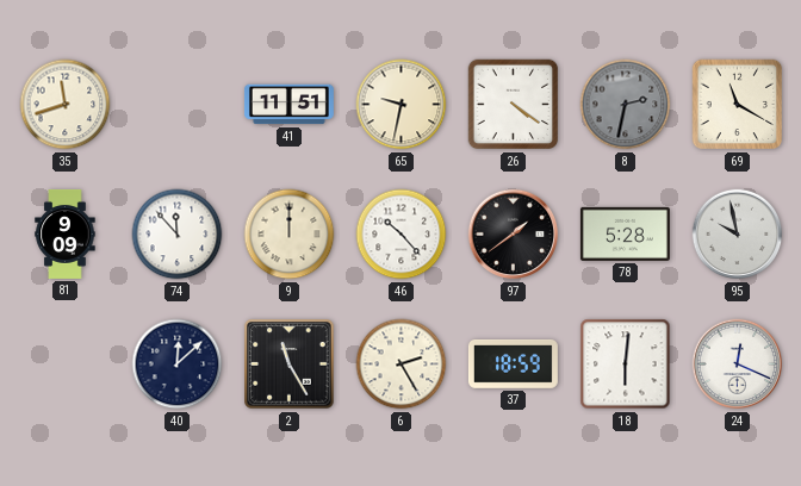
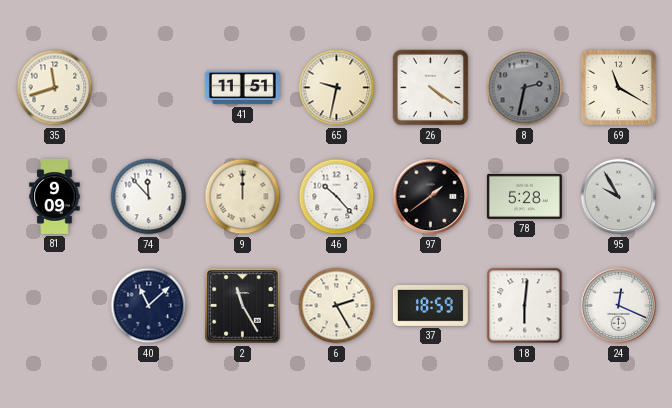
95: 9:58 -> 9:55
40: 12:08 -> 11:08
